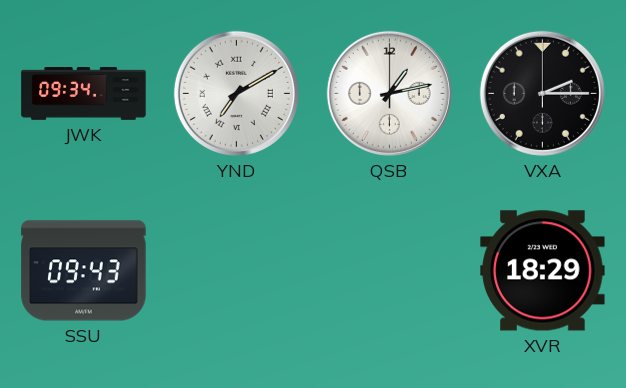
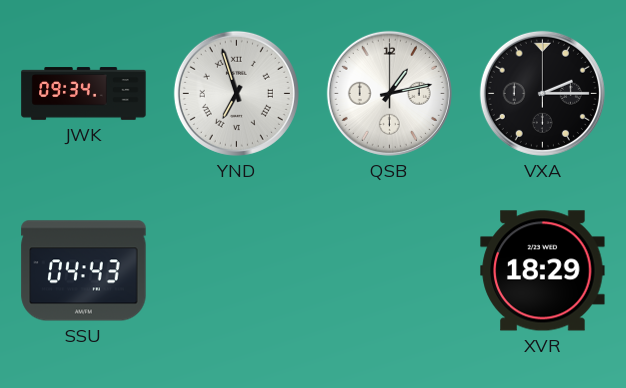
YND: 7:10 -> 6:57
SSU: 09:43 -> 04:43
